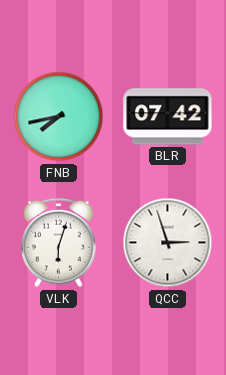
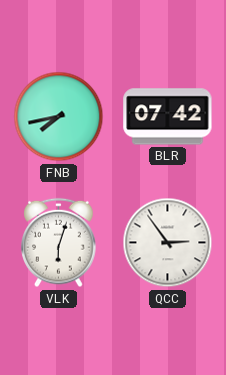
QCC: 2:57 -> 2:54
